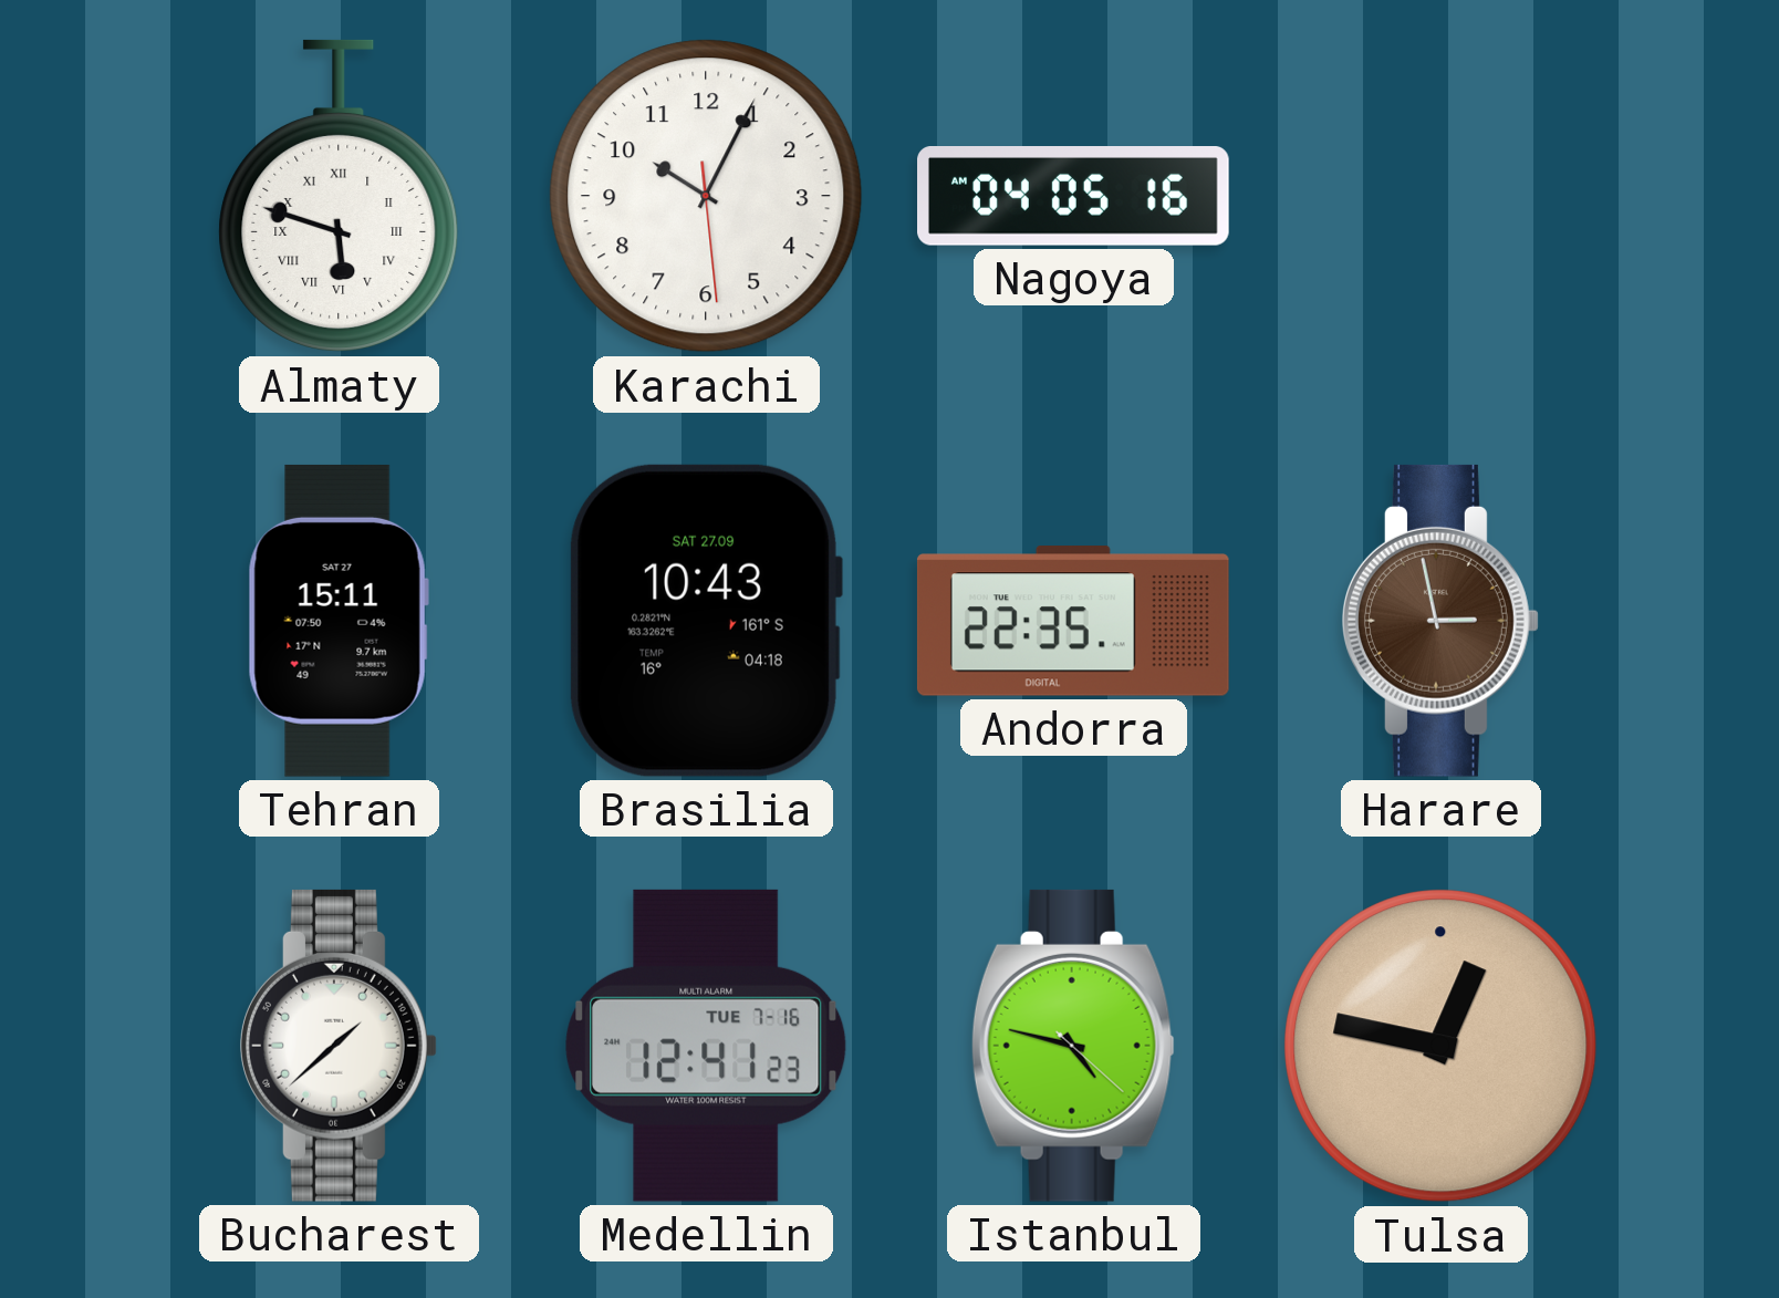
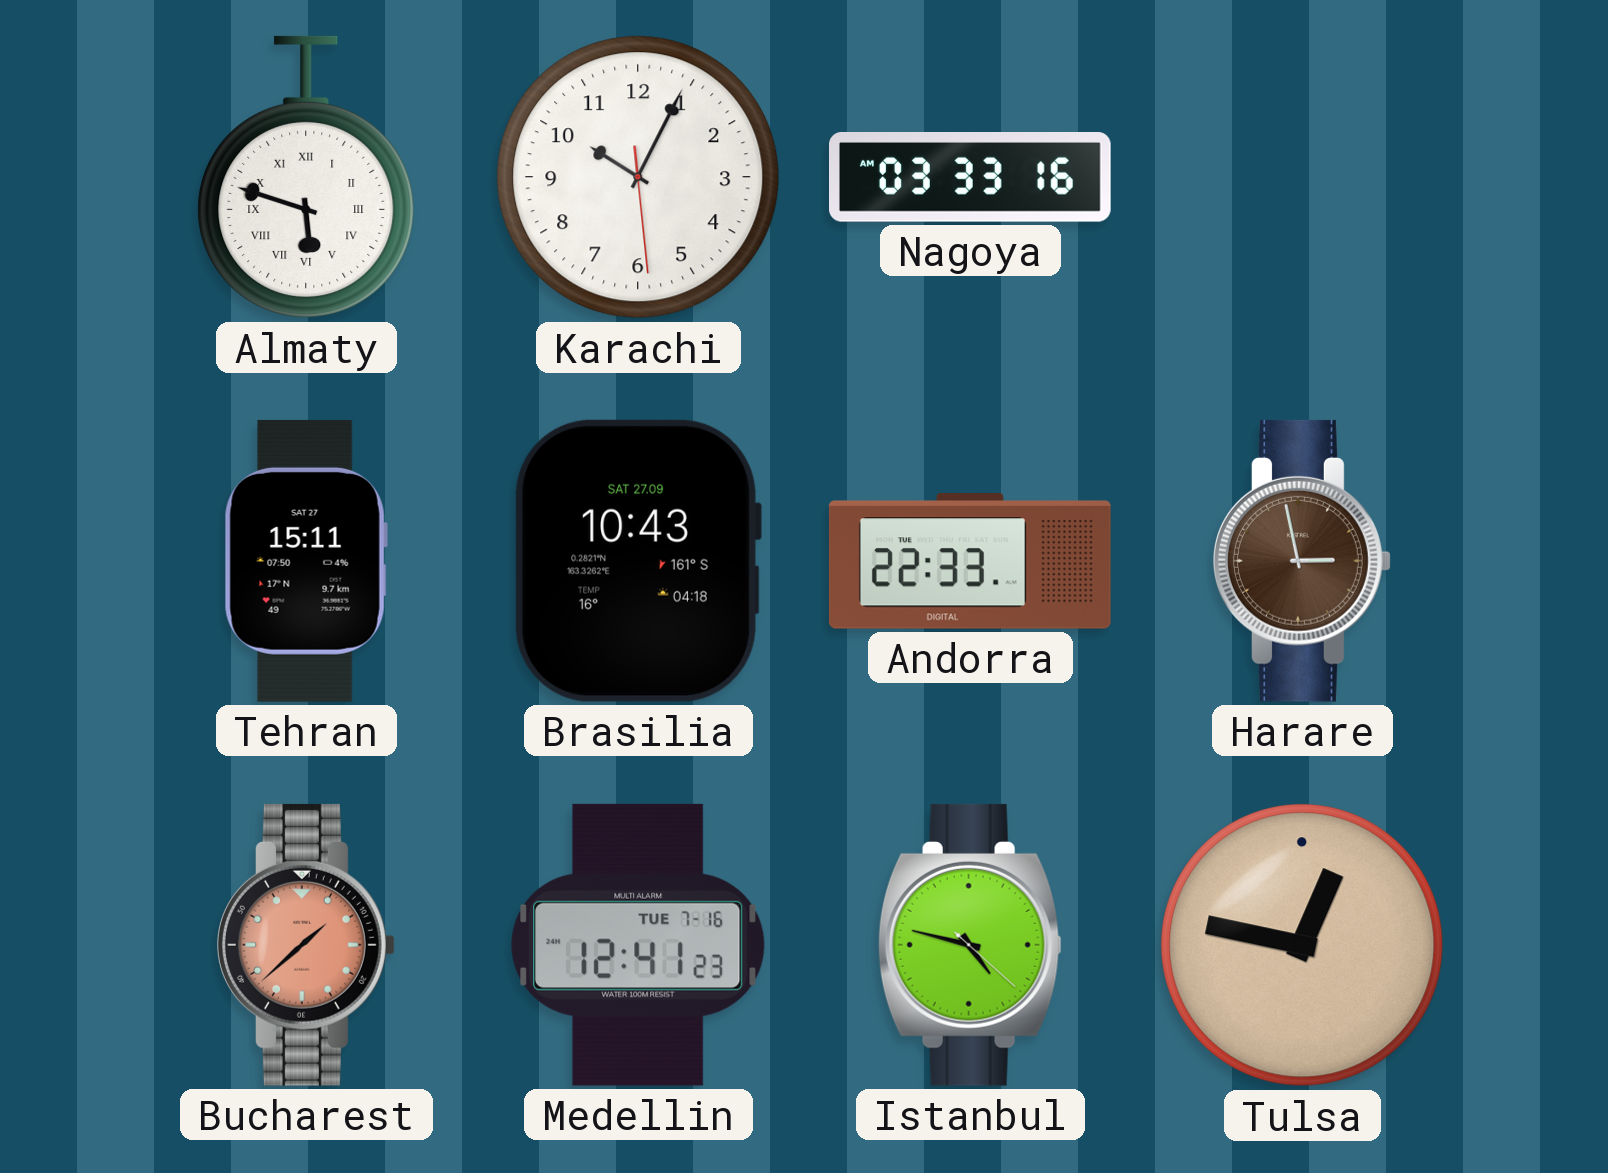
Nagoya: 04:05 -> 03:33
Andorra: 22:35 -> 22:33
Bucharest dial: white -> salmon
